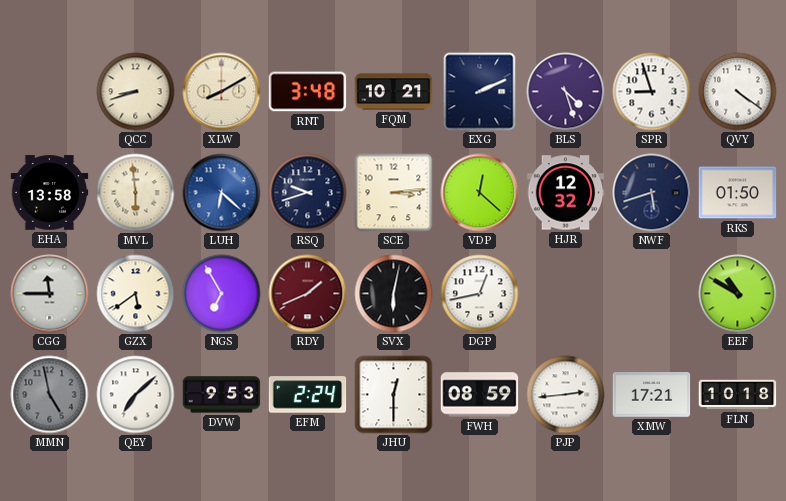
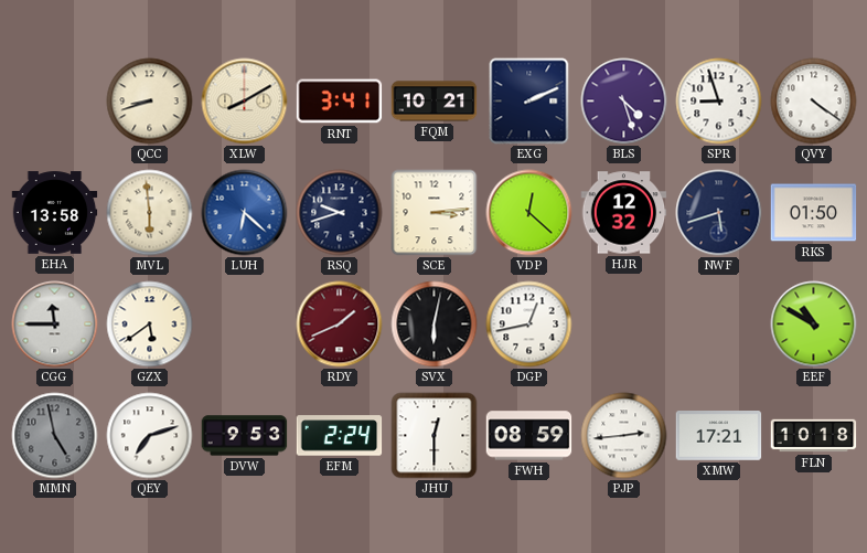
RNT: 3:48 -> 3:41
NGS: 6:55 -> none
QEY: 7:08 -> 7:12
